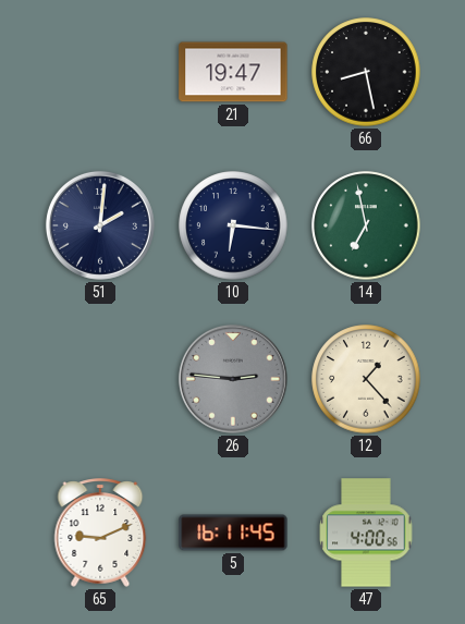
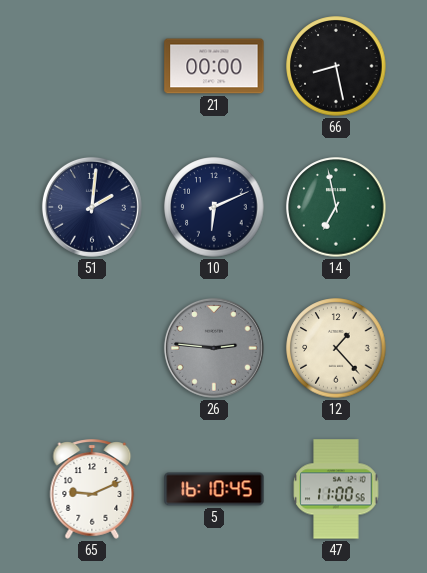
21: 19:47 -> 00:00
10: 6:16 -> 6:11
5: 16:11 -> 16:10
47: 4:00 -> 11:00
